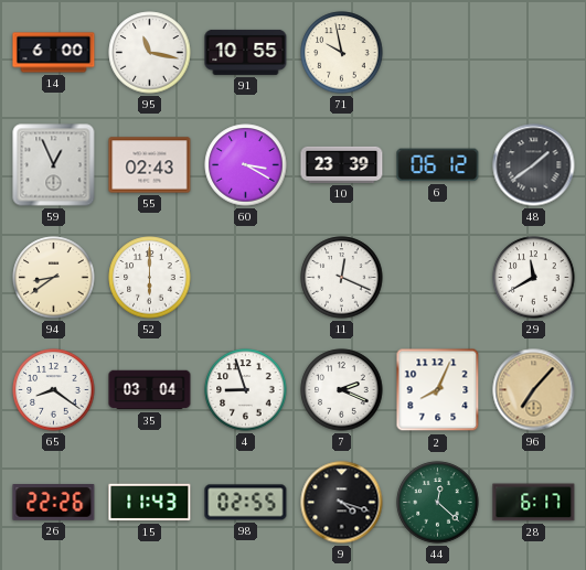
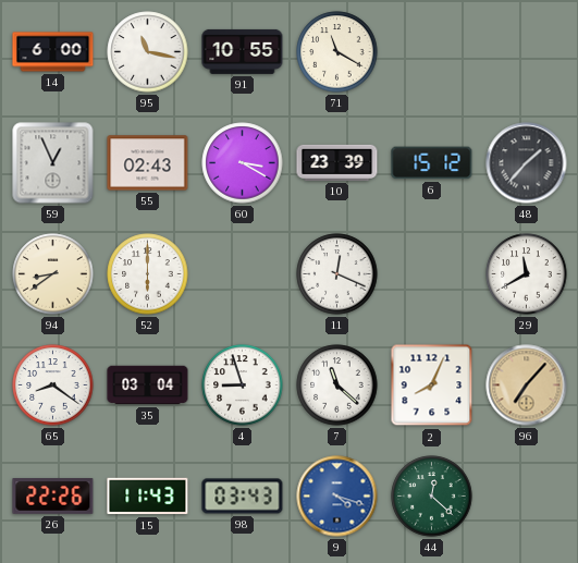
71: 9:58 -> 11:20
6: 06:12 -> 15:12
48: 1:39 -> 1:37
7: 2:19 -> 11:22
98: 02:55 -> 03:43
9 dial: black -> blue
28: 6:17 -> none
